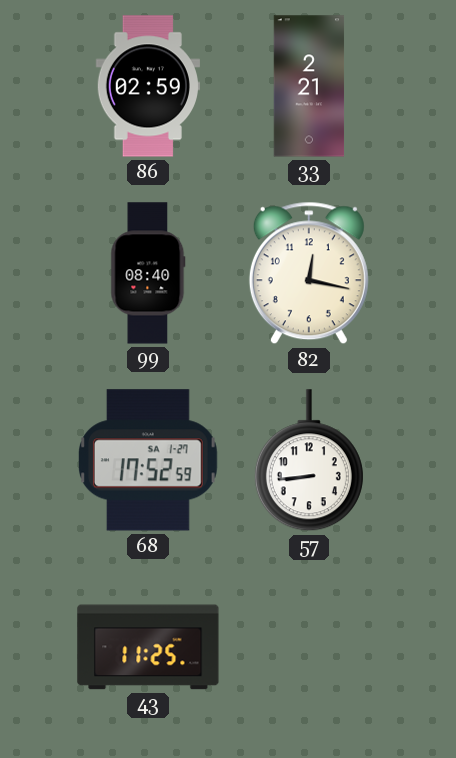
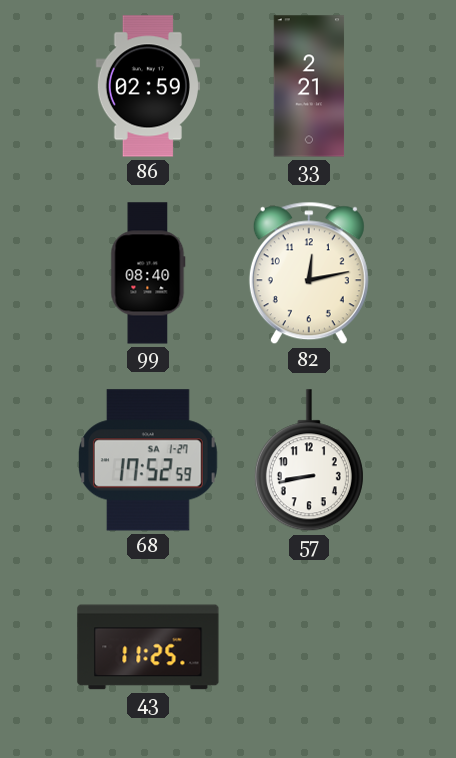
82: 12:17 -> 12:13
57: 8:44 -> 8:43
